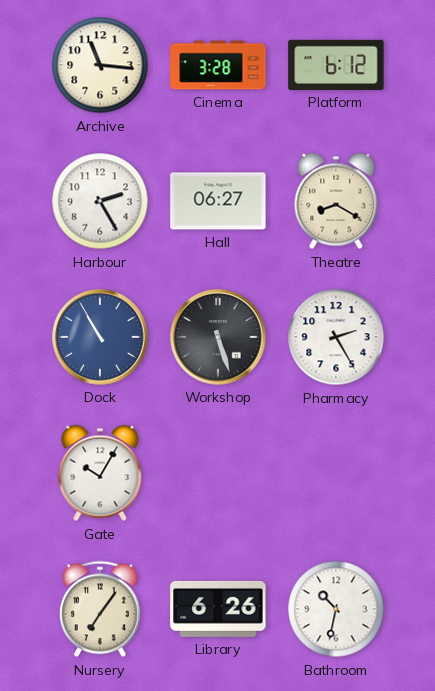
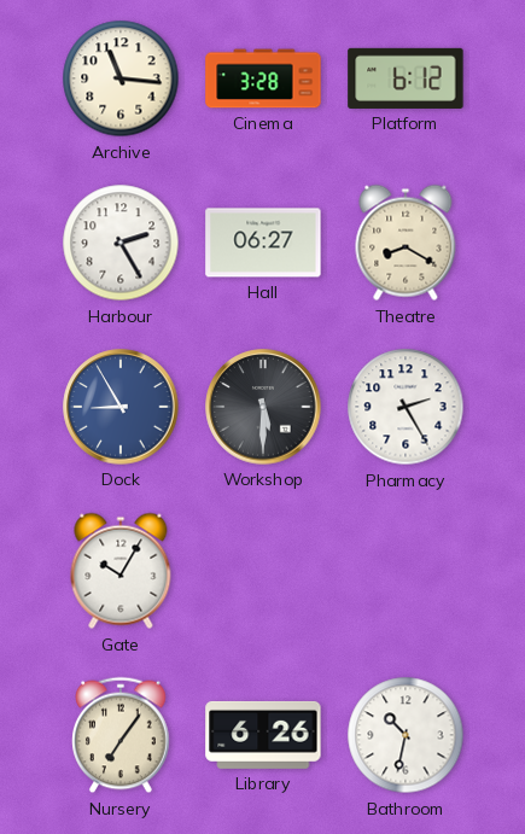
Dock: 10:55 -> 8:55
Workshop: 5:27 -> 5:30
